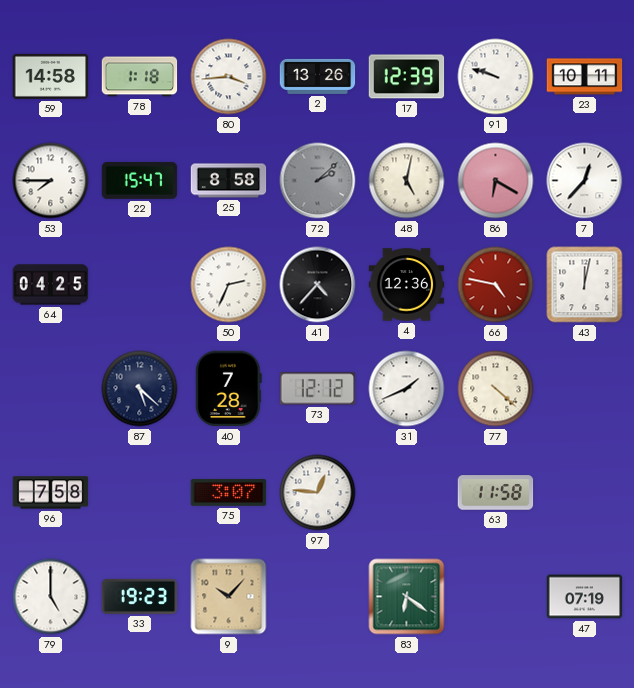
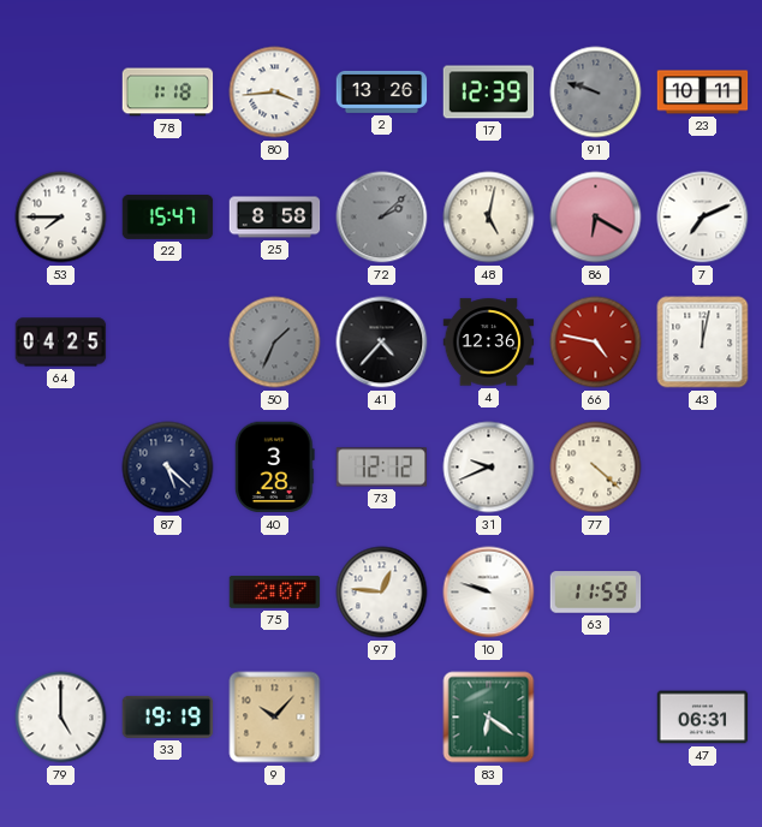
59: 14:58 -> none
91 dial: white -> grey
7: 12:37 -> 7:11
50: 2:34 -> 1:34
50 dial: white -> grey
40: 7:28 -> 3:28
31: 1:41 -> 9:41
96: 7:58 -> none
75: 3:07 -> 2:07
10: none -> 9:48
63: 11:58 -> 11:59
33: 19:23 -> 19:19
47: 07:19 -> 06:31
